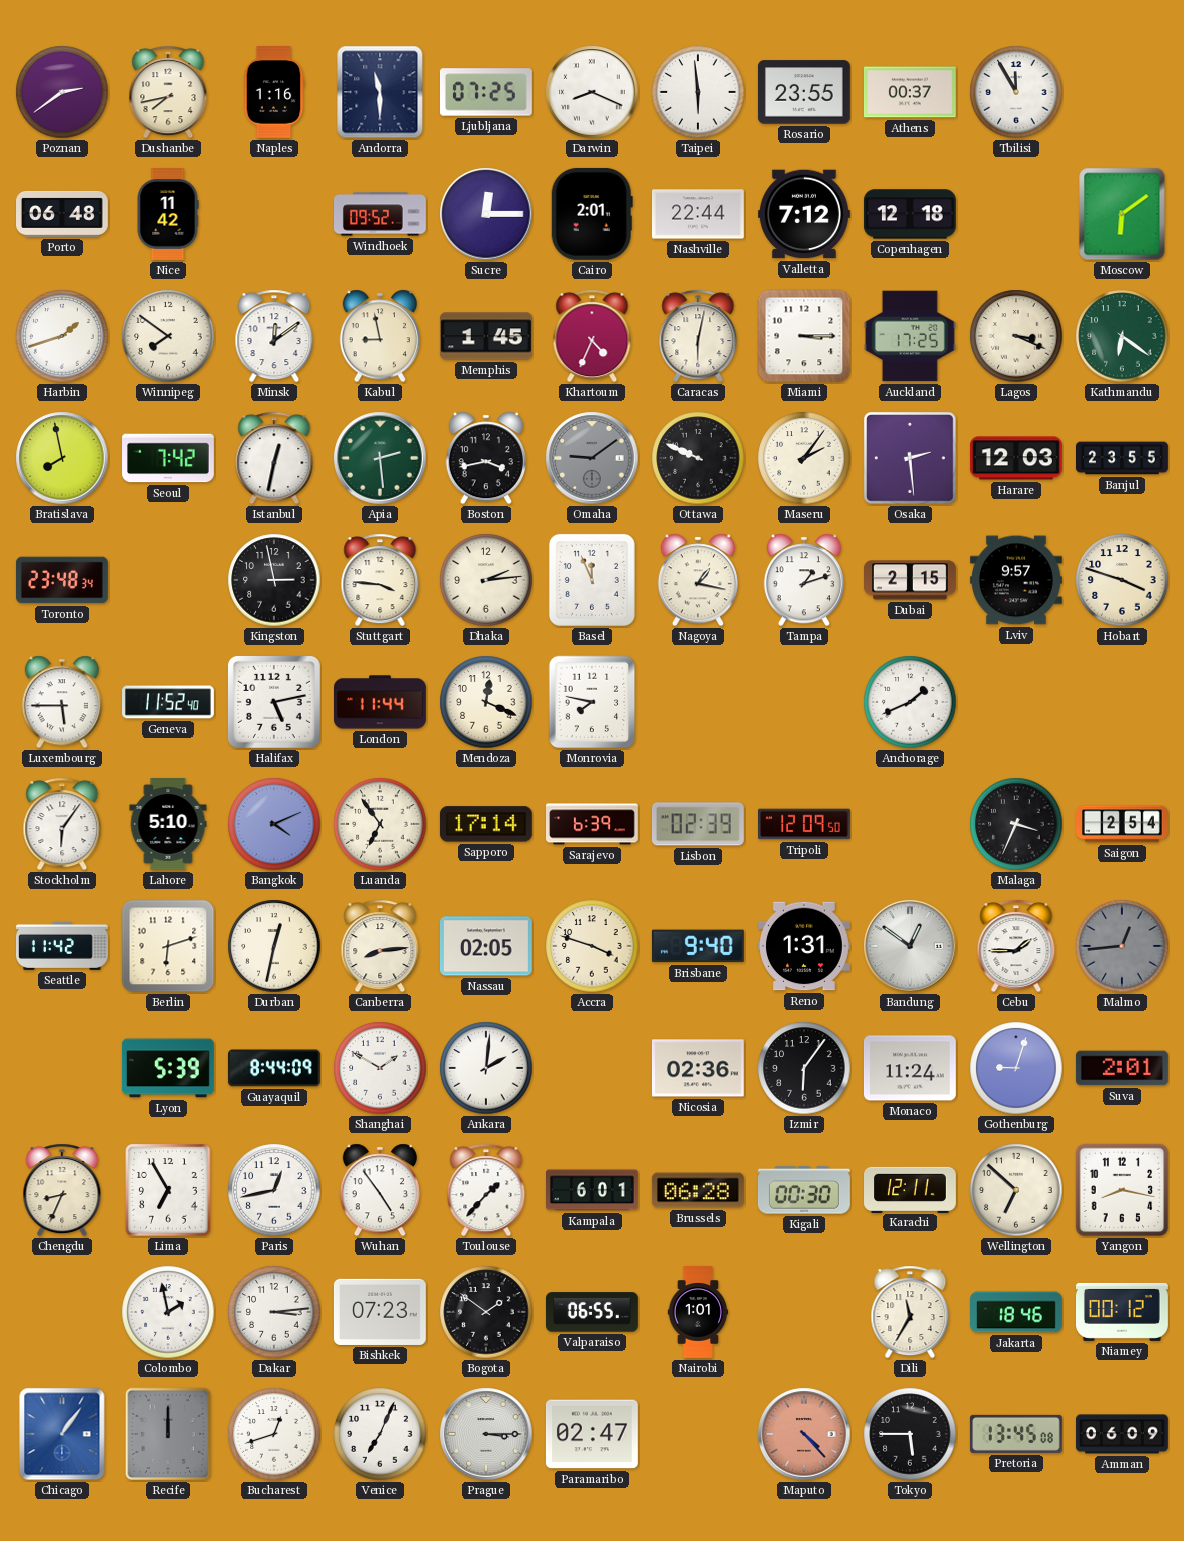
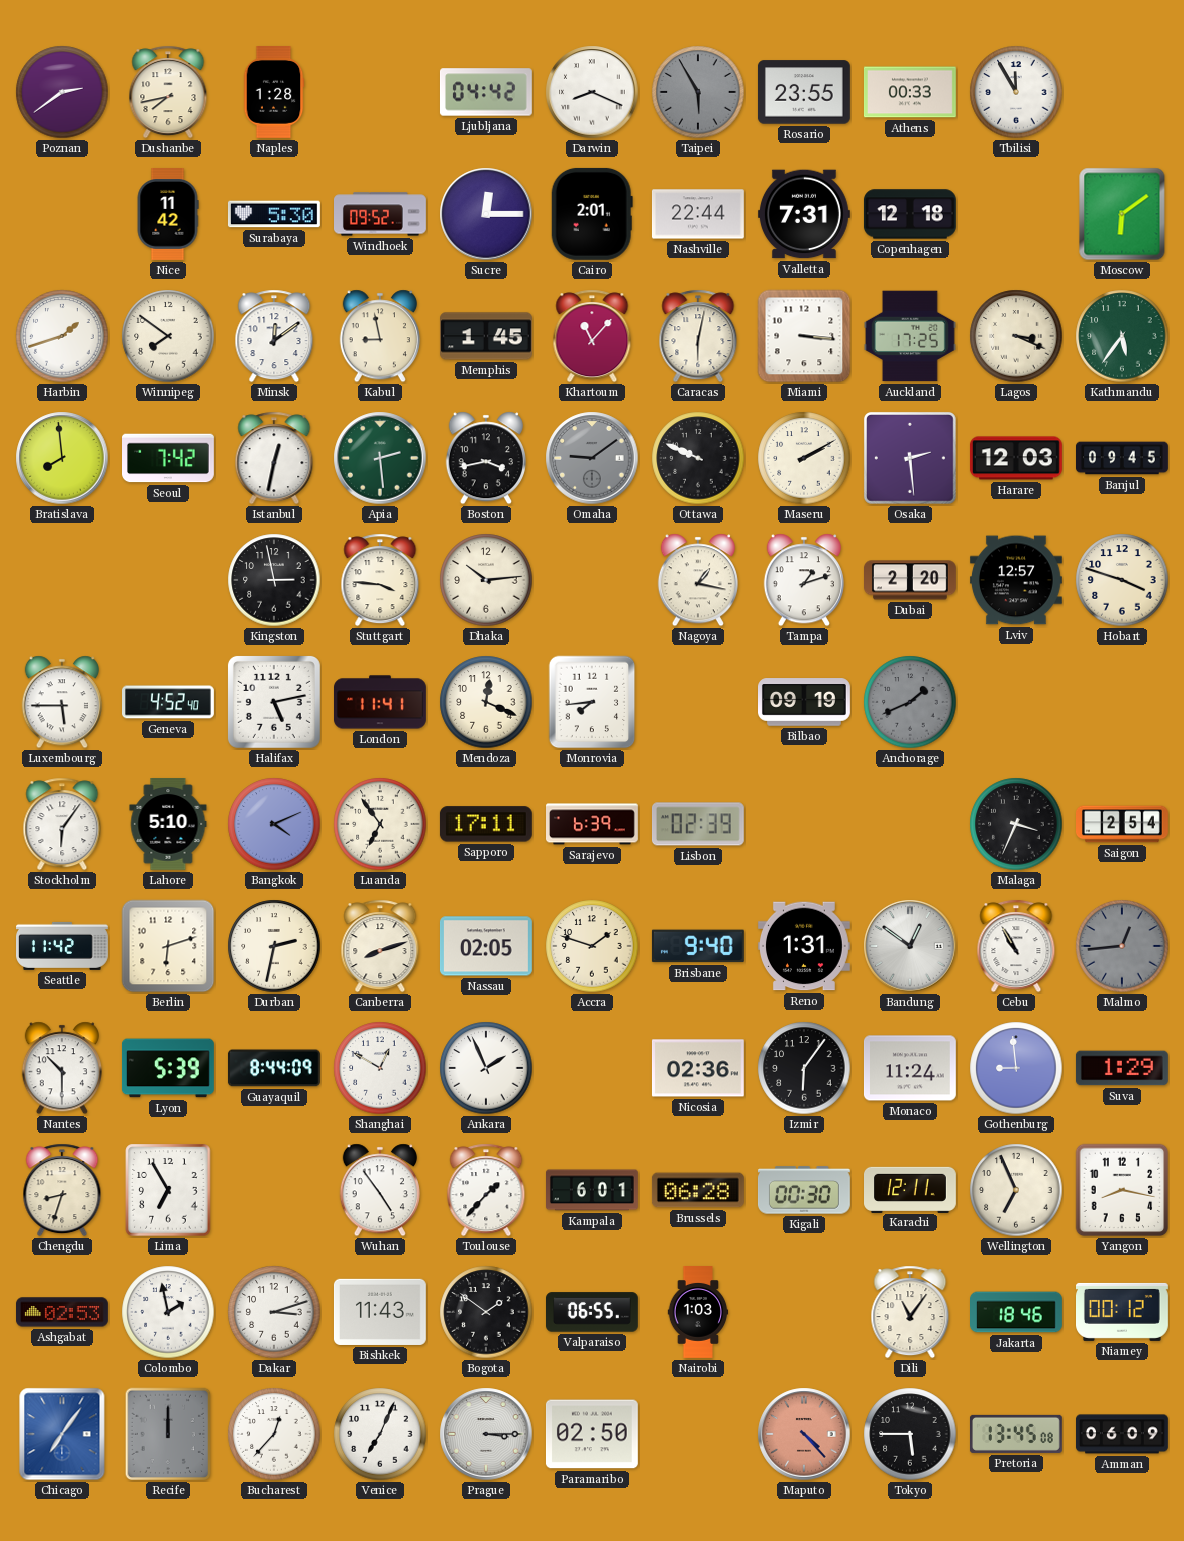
Naples: 1:16 -> 1:28
Andorra: 11:30 -> none
Ljubljana: 07:25 -> 04:42
Taipei: 5:59 -> 5:55
Taipei dial: white -> grey
Athens: 00:37 -> 00:33
Porto: 06:48 -> none
Surabaya: none -> 5:30
Valletta: 7:12 -> 7:31
Khartoum: 4:34 -> 11:07
Miami: 3:15 -> 3:16
Kathmandu: 6:21 -> 5:36
Bratislava: 7:58 -> 7:59
Maseru: 2:06 -> 2:10
Banjul: 23:55 -> 09:45
Toronto: 23:48 -> none
Dhaka: 2:14 -> 10:14
Basel: 11:56 -> none
Dubai: 2:15 -> 2:20
Lviv: 9:57 -> 12:57
Geneva: 11:52 -> 4:52
London: 11:44 -> 11:41
Monrovia: 7:47 -> 7:44
Bilbao: none -> 09:19
Anchorage dial: white -> grey
Sapporo: 17:14 -> 17:11
Tripoli: 12:09 -> none
Durban: 12:32 -> 2:32
Canberra: 8:14 -> 8:12
Accra: 3:48 -> 1:48
Cebu: 1:45 -> 10:55
Nantes: none -> 10:30
Shanghai: 1:50 -> 12:50
Ankara: 2:01 -> 1:56
Gothenburg: 9:03 -> 8:59
Suva: 2:01 -> 1:29
Chengdu: 8:34 -> 8:33
Paris: 12:43 -> none
Wellington: 6:52 -> 6:56
Ashgabat: none -> 02:53
Dakar: 3:14 -> 3:12
Bishkek: 07:23 -> 11:43
Nairobi: 1:01 -> 1:03
Dili: 11:35 -> 11:06
Chicago: 1:06 -> 7:06
Bucharest: 12:42 -> 12:37
Paramaribo: 02:47 -> 02:50
